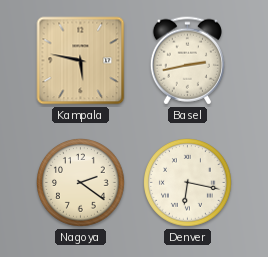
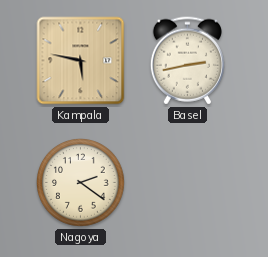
Denver: 6:17 -> none
